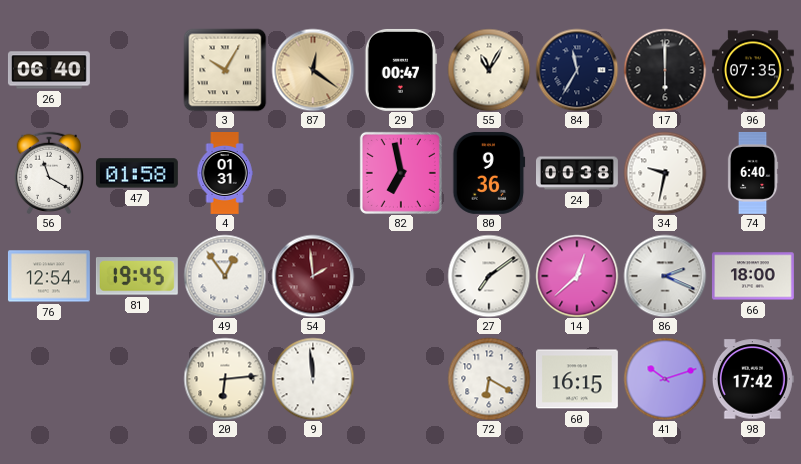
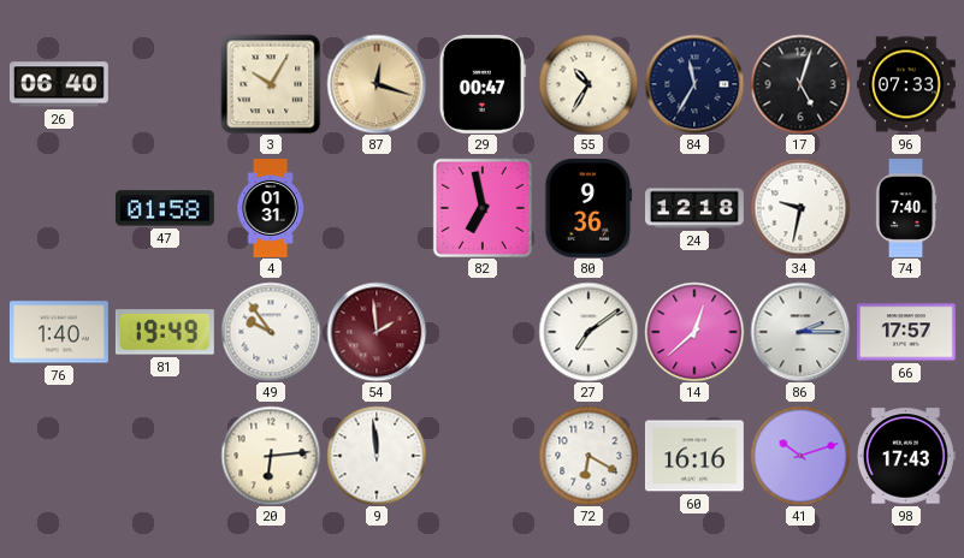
87: 12:21 -> 12:18
55: 11:05 -> 10:35
17: 6:00 -> 5:03
96: 07:35 -> 07:33
56: 11:20 -> none
24: 00:38 -> 12:18
74: 6:40 -> 7:40
76: 12:54 -> 1:40
81: 19:45 -> 19:49
49: 12:54 -> 9:54
86: 2:19 -> 2:15
66: 18:00 -> 17:57
60: 16:15 -> 16:16
98: 17:42 -> 17:43
